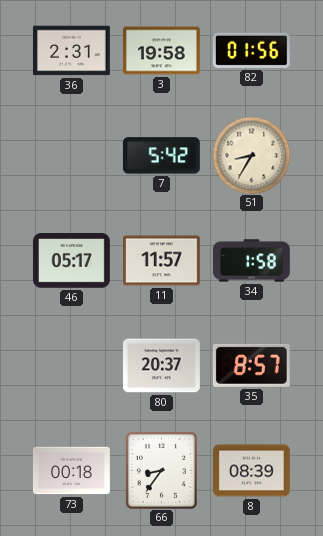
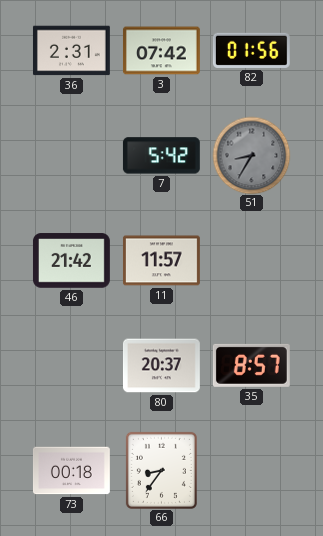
3: 19:58 -> 07:42
51 dial: cream -> grey
46: 05:17 -> 21:42
34: 1:58 -> none
8: 08:39 -> none
